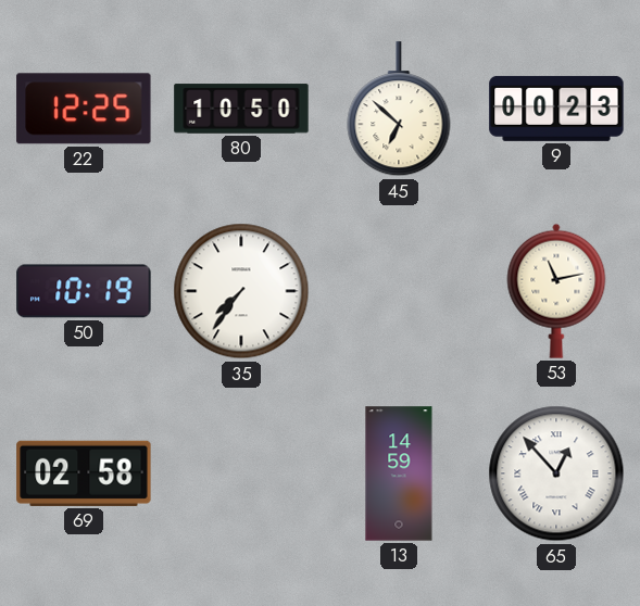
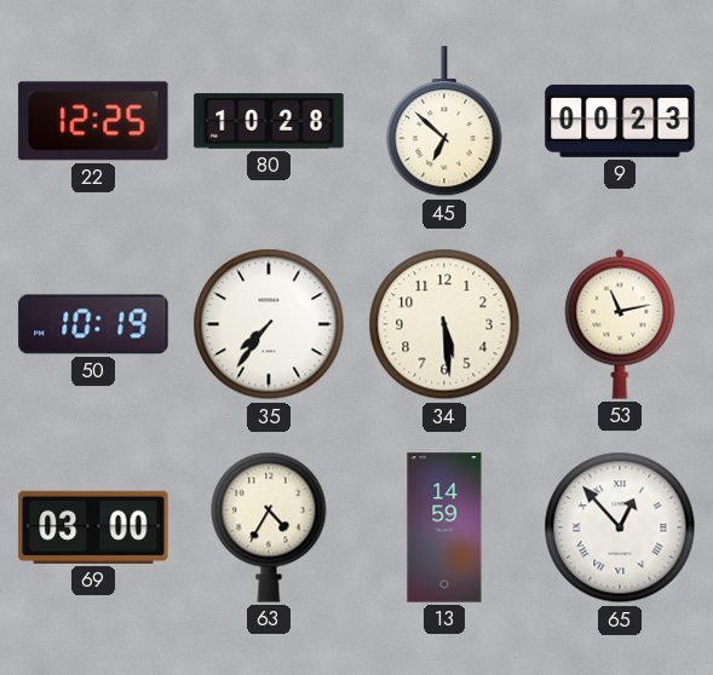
80: 10:50 -> 10:28
34: none -> 5:29
69: 02:58 -> 03:00
63: none -> 4:35
